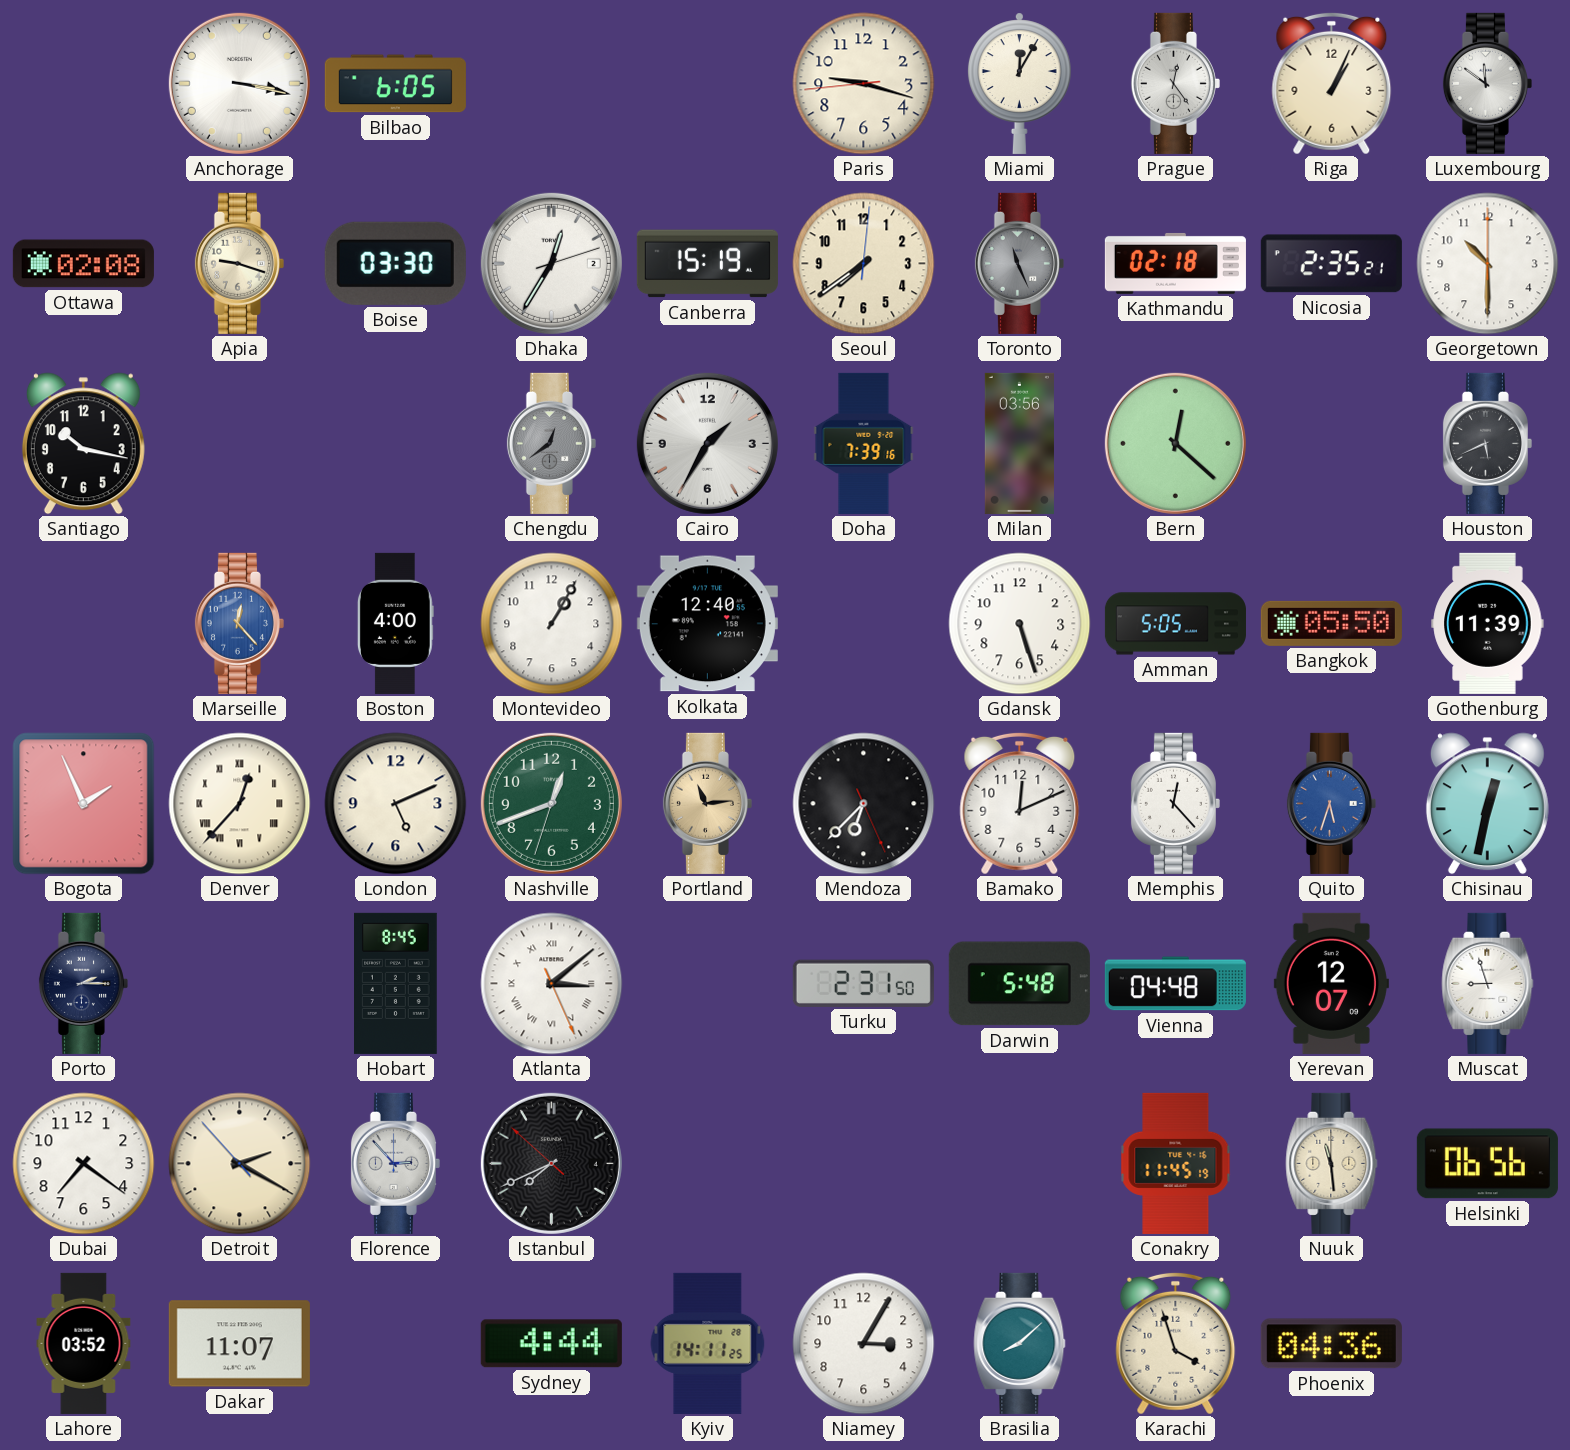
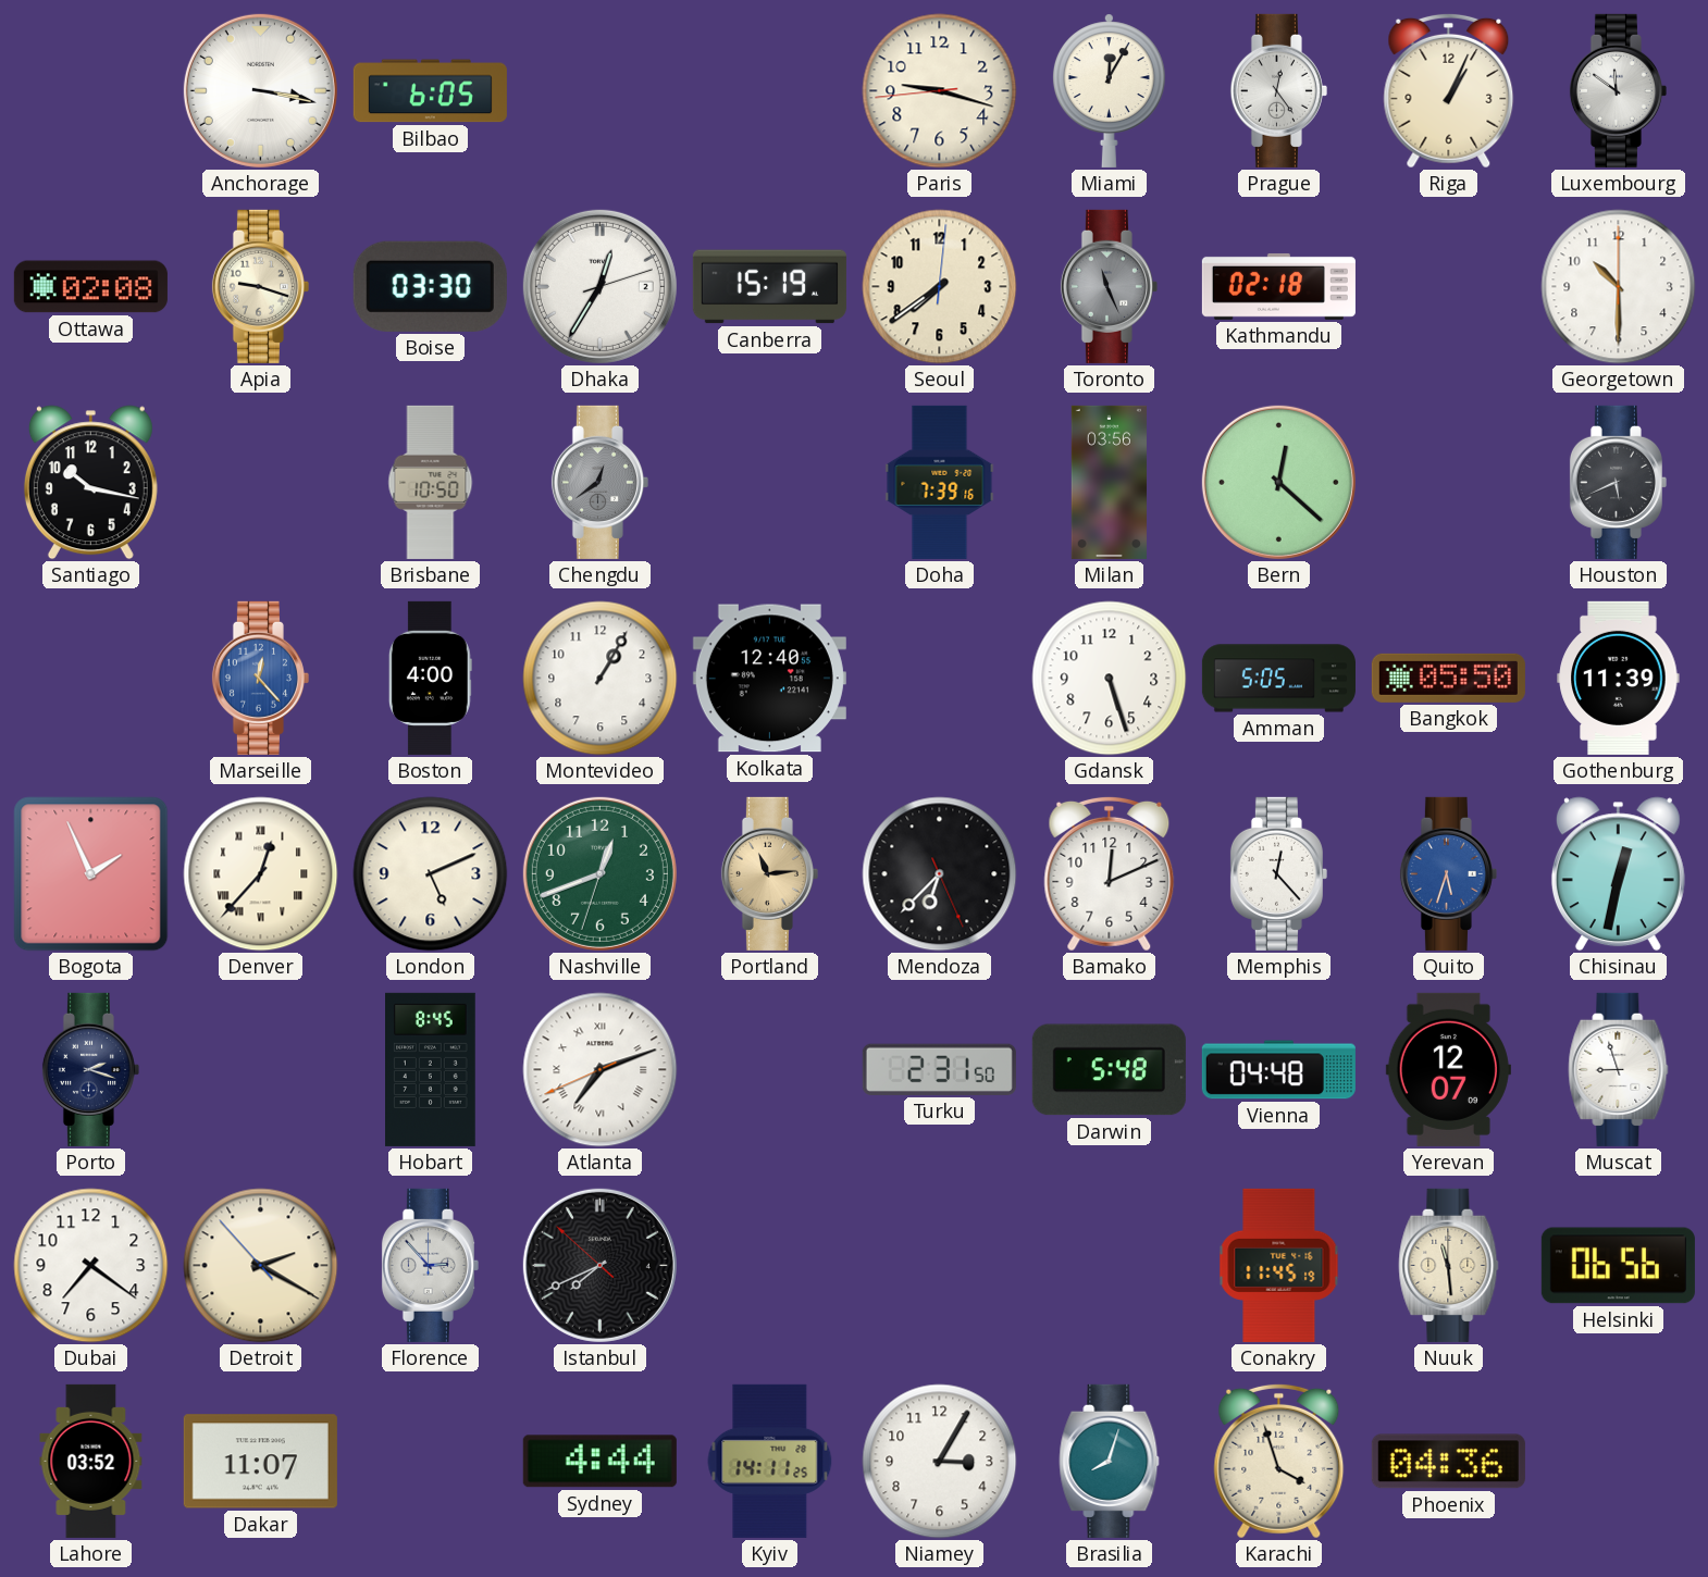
Nicosia: 2:35 -> none
Brisbane: none -> 10:50
Cairo: 1:35 -> none
Porto: 2:15 -> 2:18
Atlanta: 3:08 -> 7:11
Brasilia: 8:08 -> 8:03
